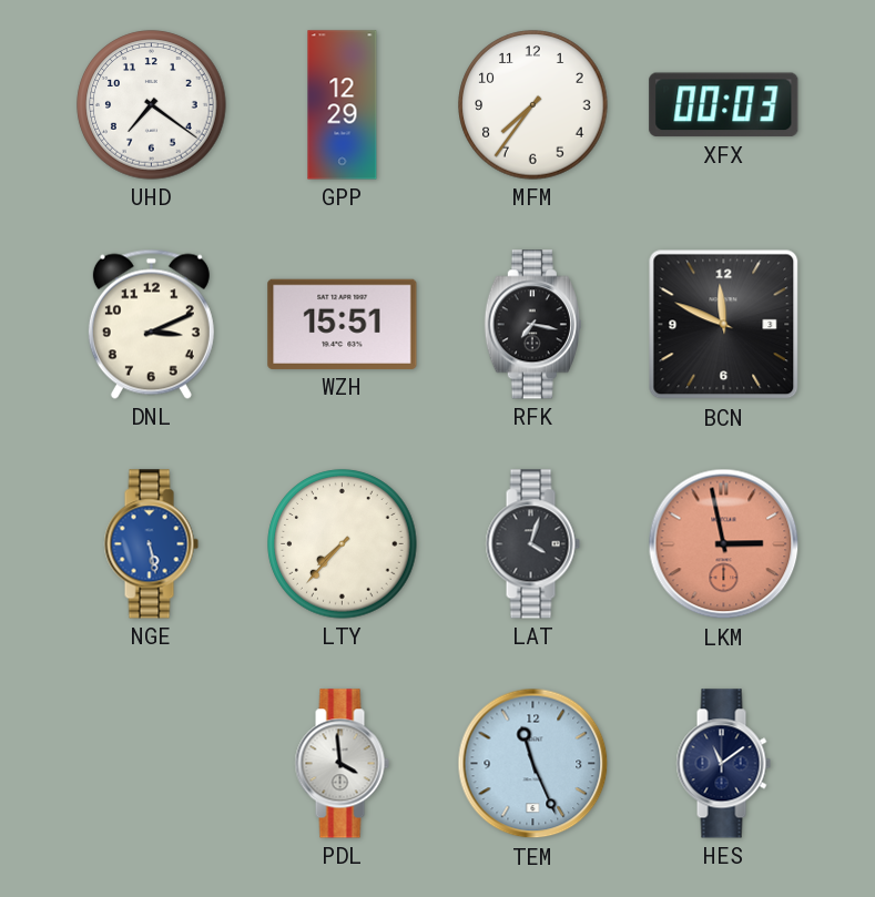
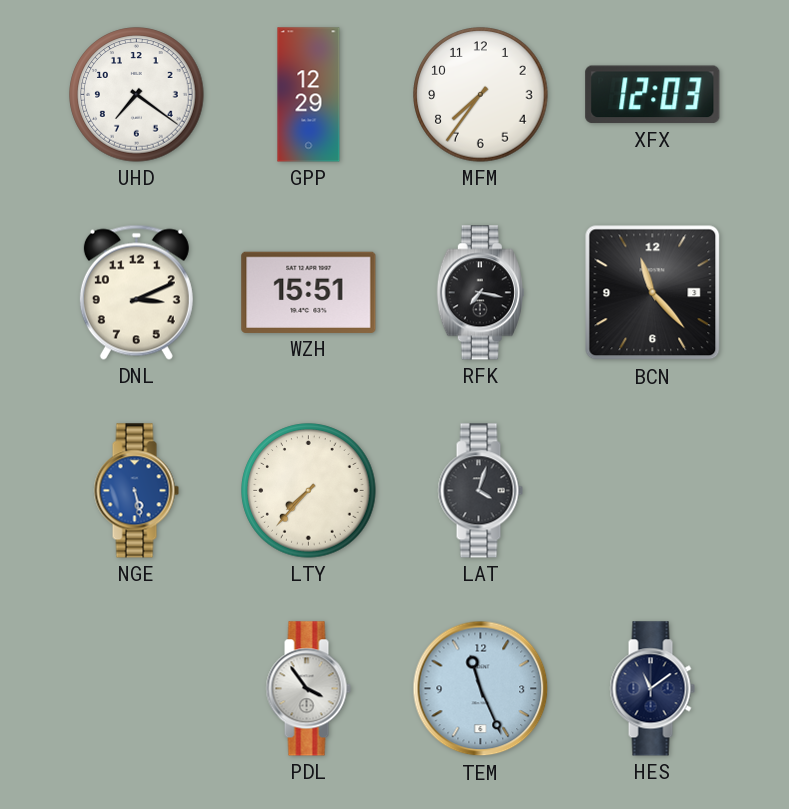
XFX: 00:03 -> 12:03
BCN: 11:49 -> 11:23
LKM: 2:58 -> none
PDL: 3:59 -> 3:54
